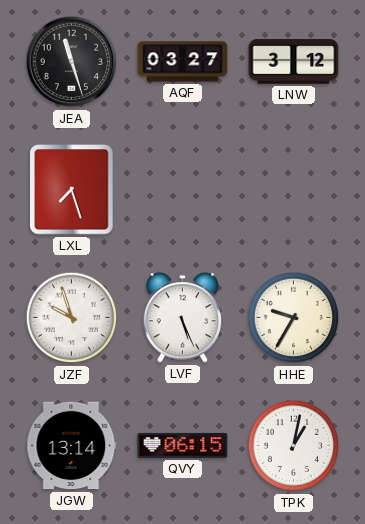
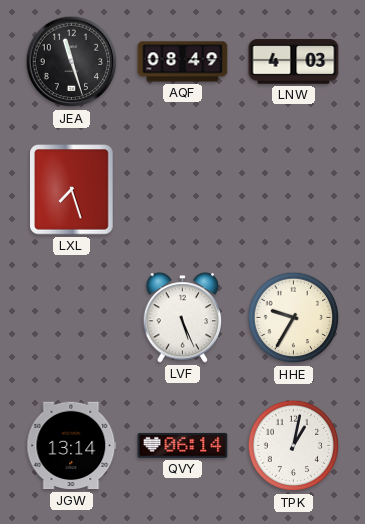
AQF: 03:27 -> 08:49
LNW: 3:12 -> 4:03
JZF: 9:57 -> none
QVY: 06:15 -> 06:14
